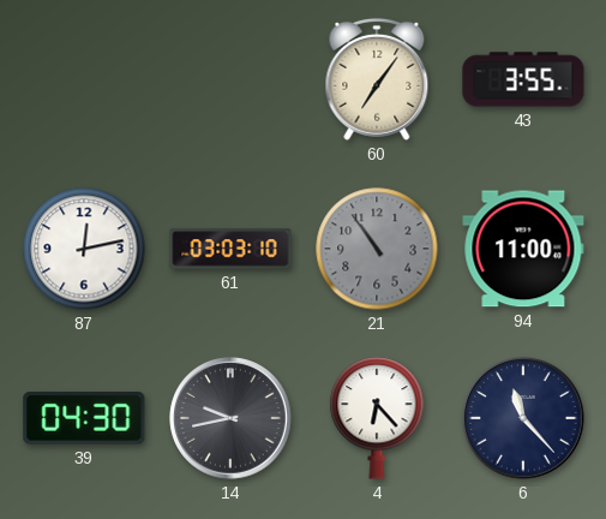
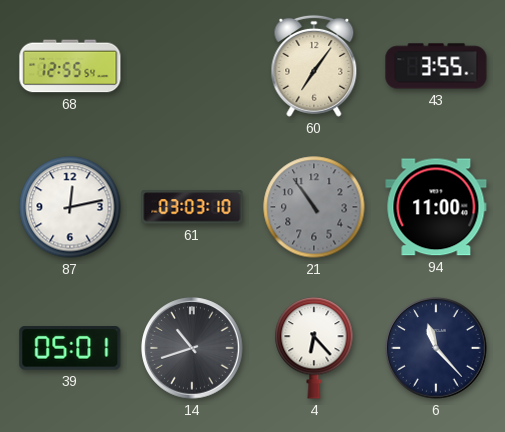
68: none -> 12:55
39: 04:30 -> 05:01
14: 9:43 -> 10:42
